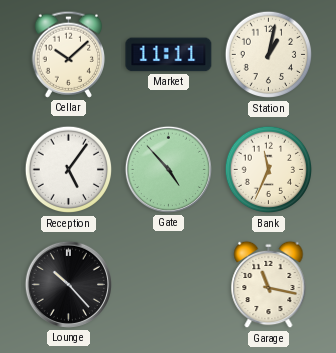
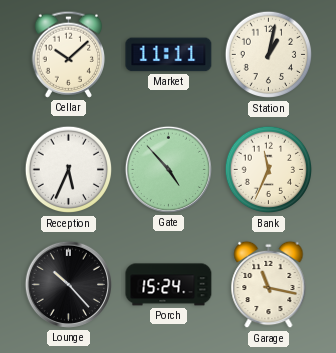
Reception: 5:06 -> 5:34
Porch: none -> 15:24
